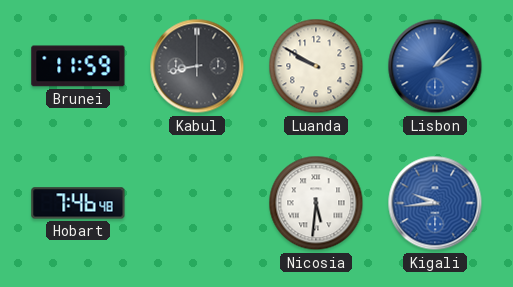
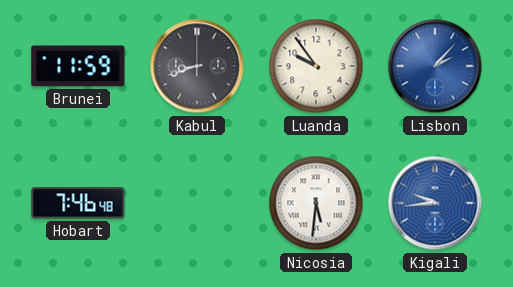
Kabul: 8:43 -> 8:42
Luanda: 9:50 -> 9:54
